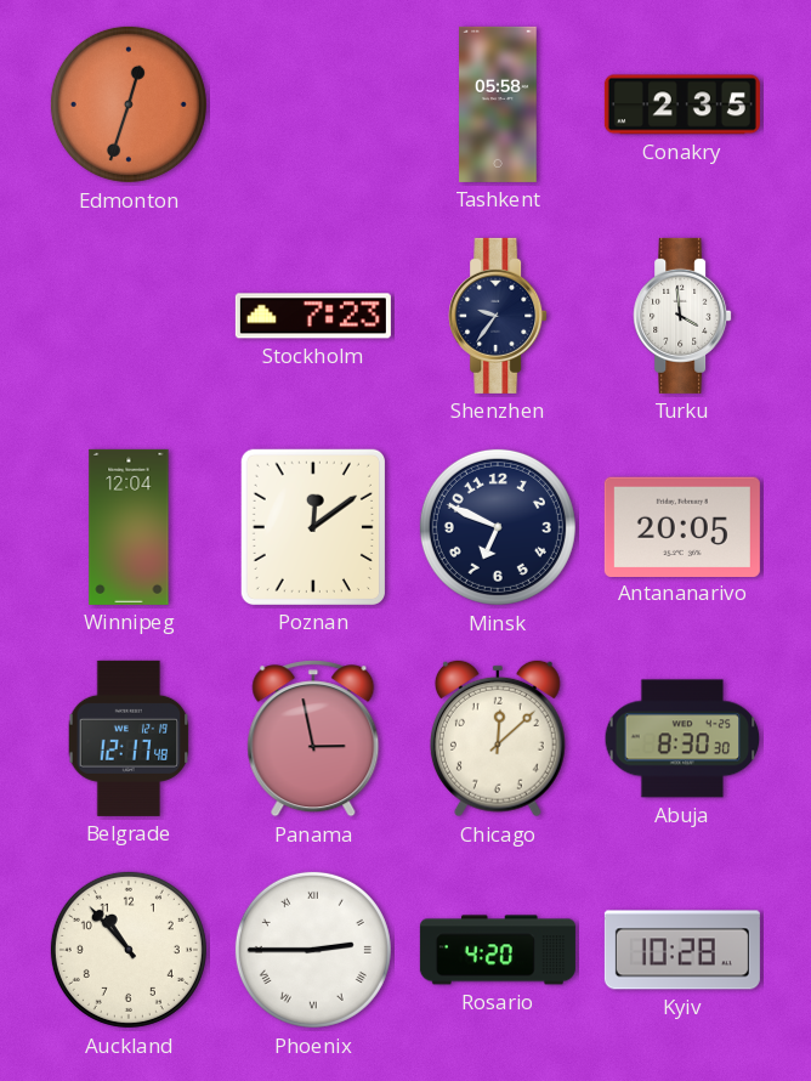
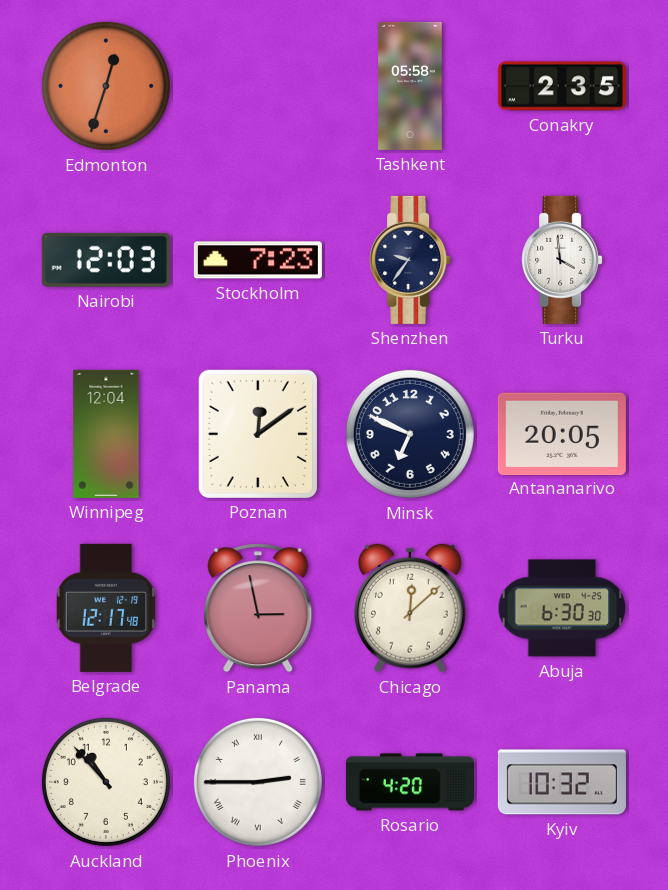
Nairobi: none -> 12:03
Abuja: 8:30 -> 6:30
Kyiv: 10:28 -> 10:32
